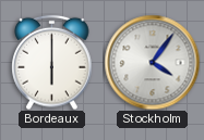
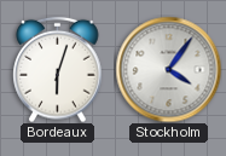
Bordeaux: 6:00 -> 6:03
